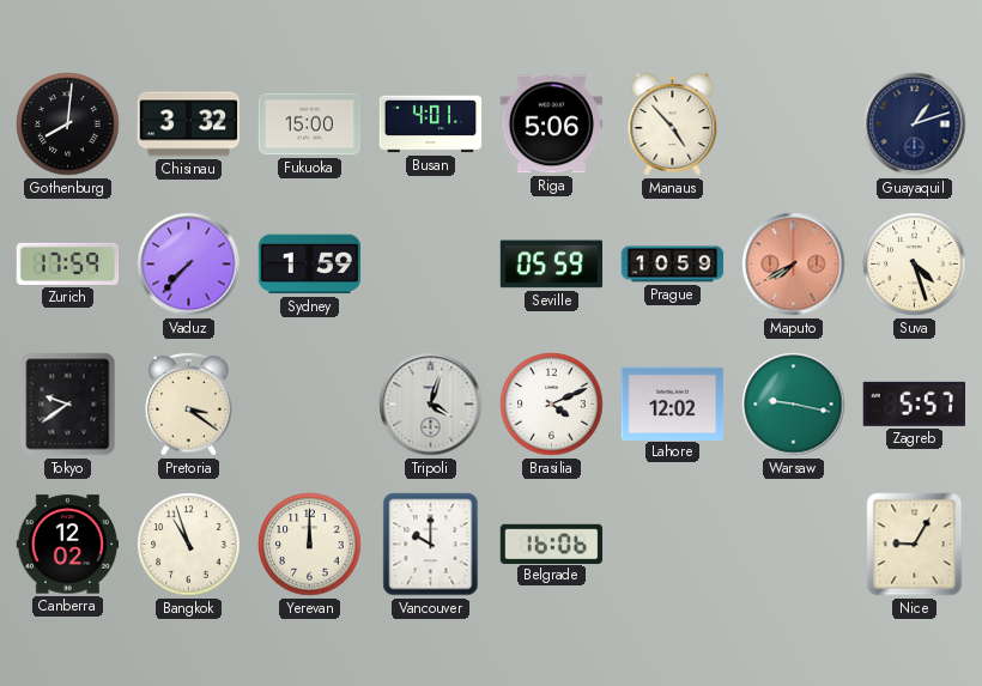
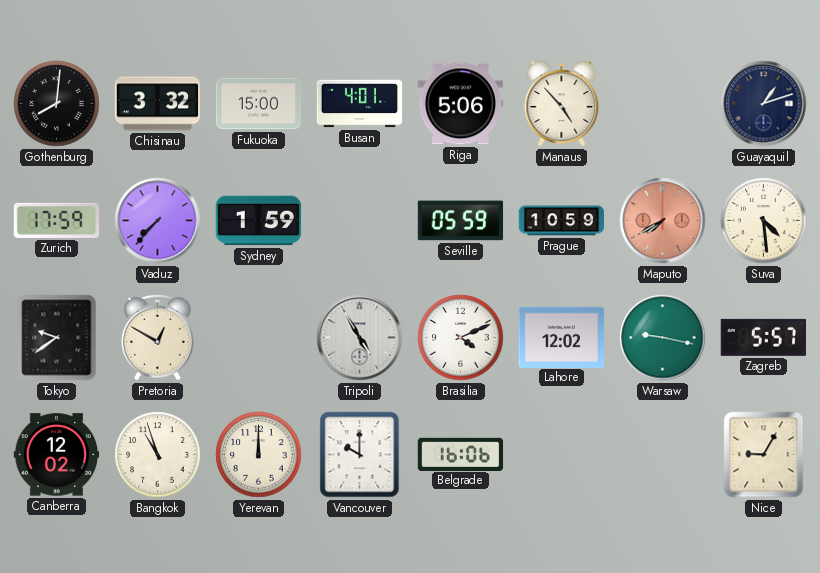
Suva: 4:27 -> 4:29
Pretoria: 3:21 -> 12:50
Tripoli: 4:03 -> 4:55
